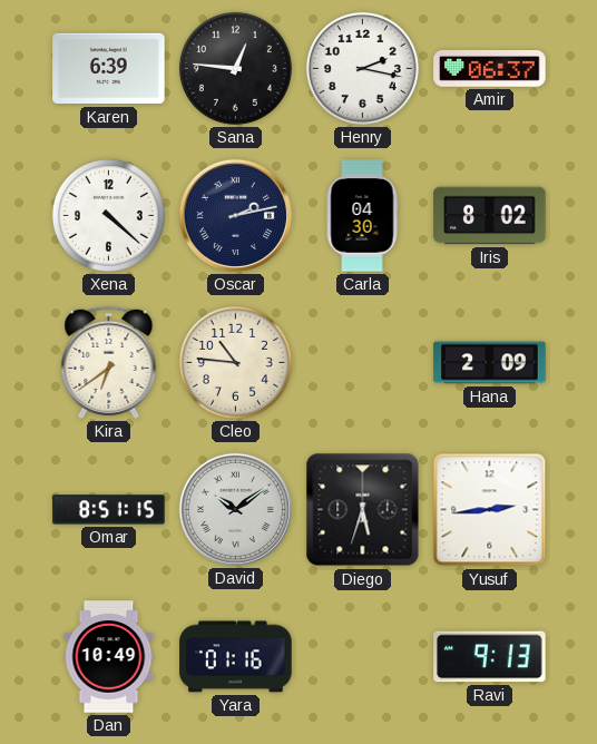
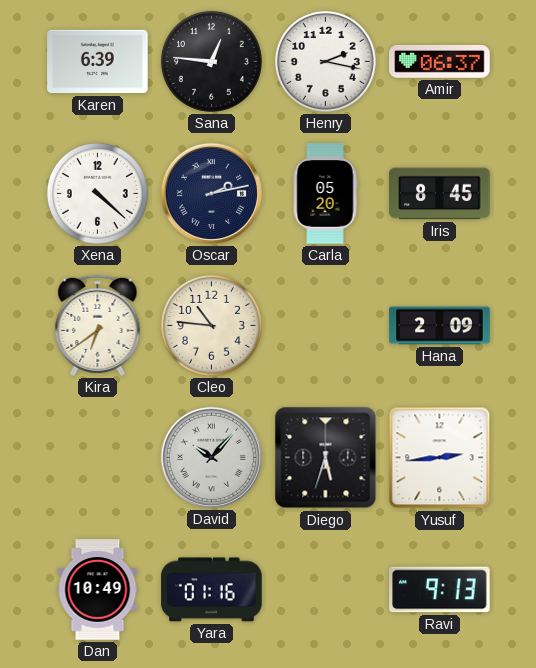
Carla: 04:30 -> 05:20
Iris: 8:02 -> 8:45
Omar: 8:51 -> none
David: 10:09 -> 10:07
